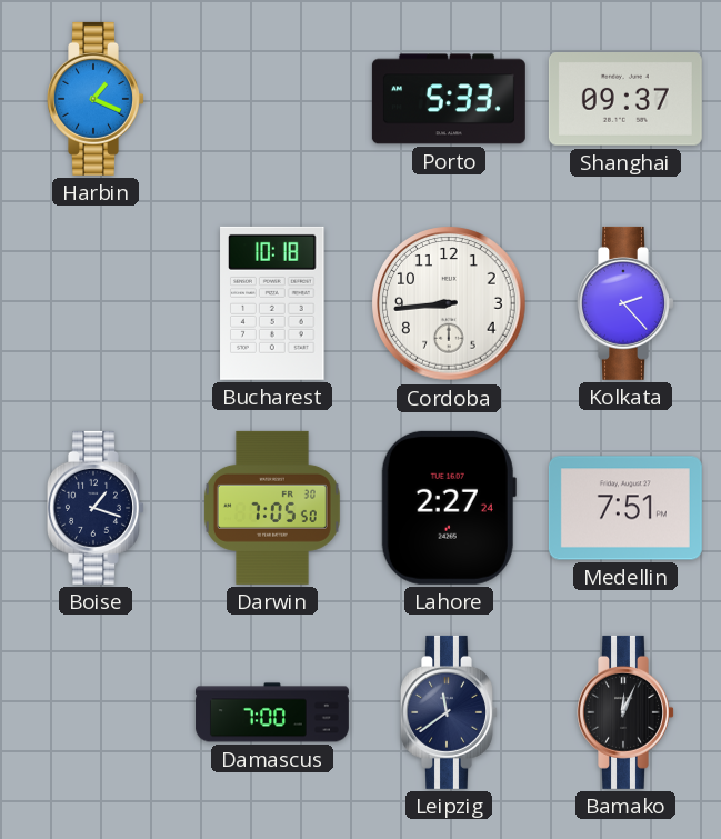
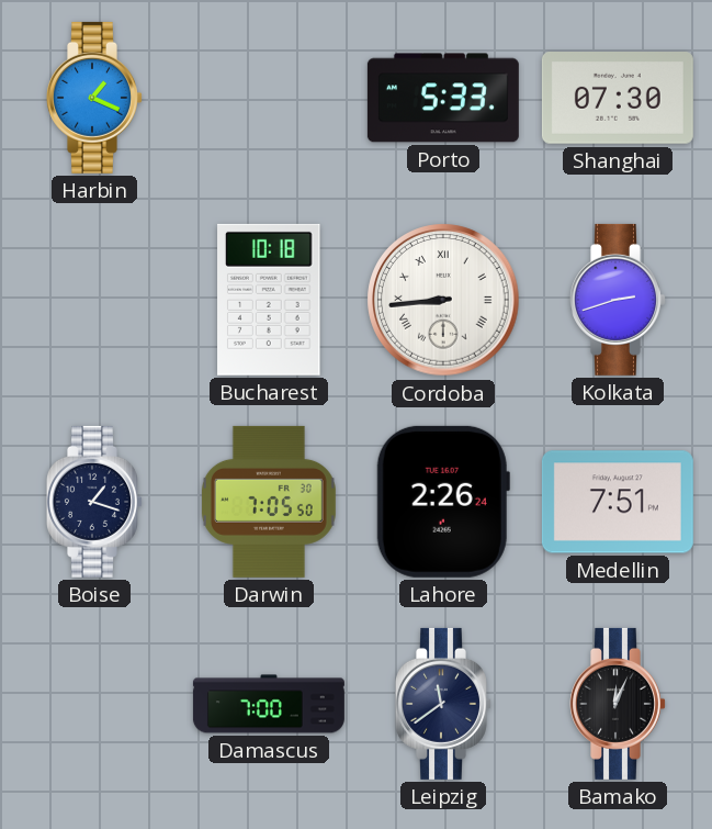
Shanghai: 09:37 -> 07:30
Cordoba numerals: Arabic -> Roman
Kolkata: 2:23 -> 2:42
Lahore: 2:27 -> 2:26
